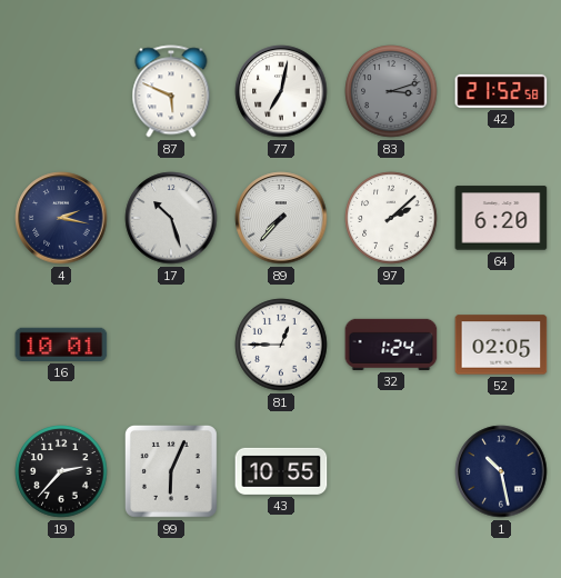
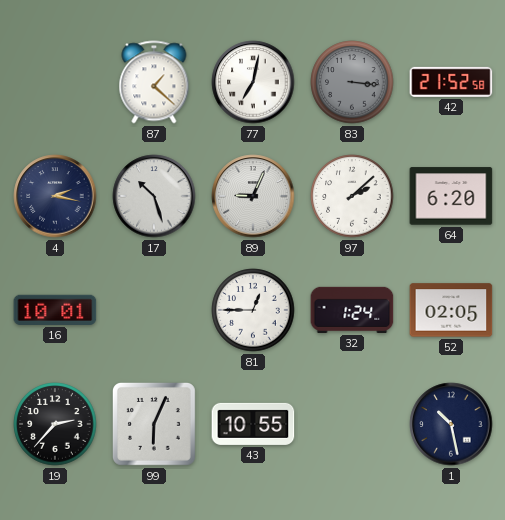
87: 5:49 -> 1:22
83: 3:12 -> 3:16
89: 7:37 -> 9:04
